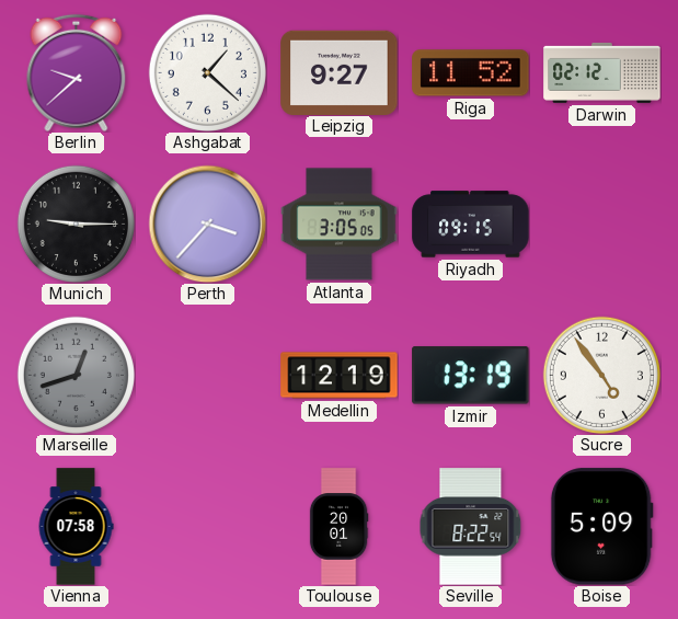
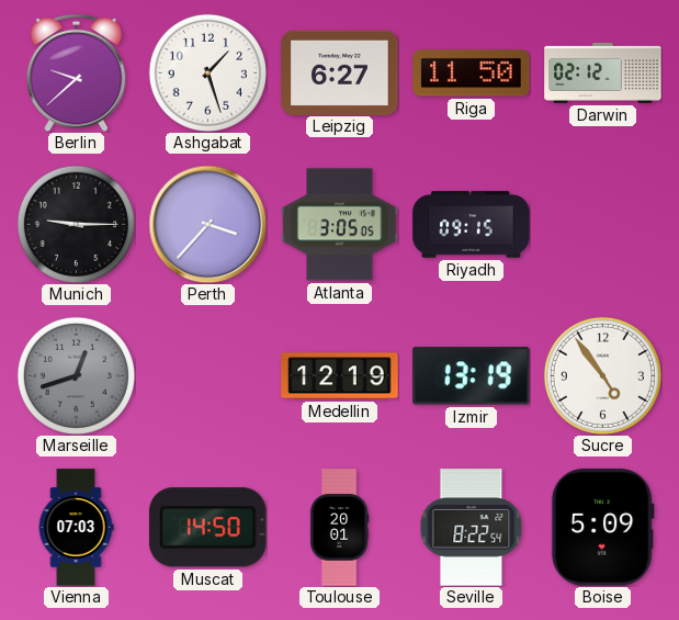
Ashgabat: 1:22 -> 1:27
Leipzig: 9:27 -> 6:27
Riga: 11:52 -> 11:50
Vienna: 07:58 -> 07:03
Muscat: none -> 14:50
